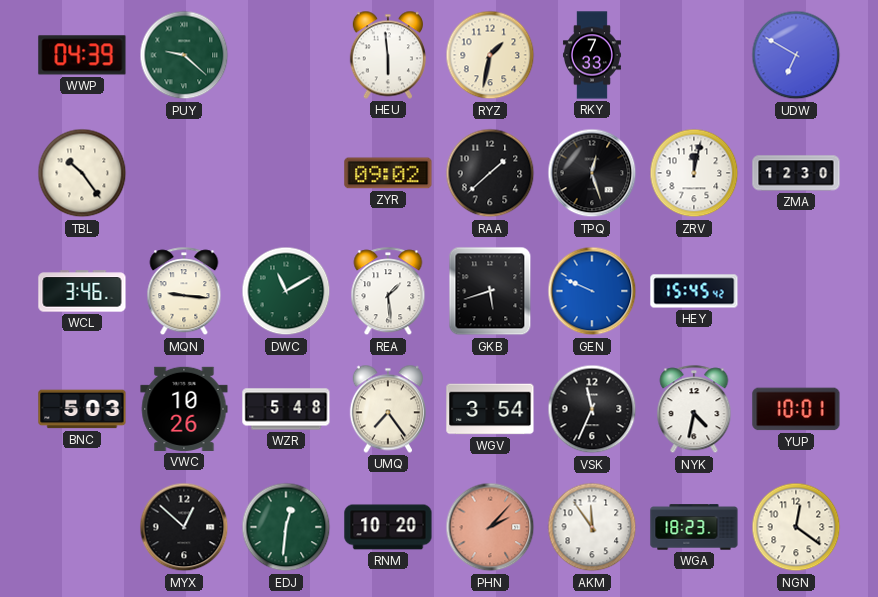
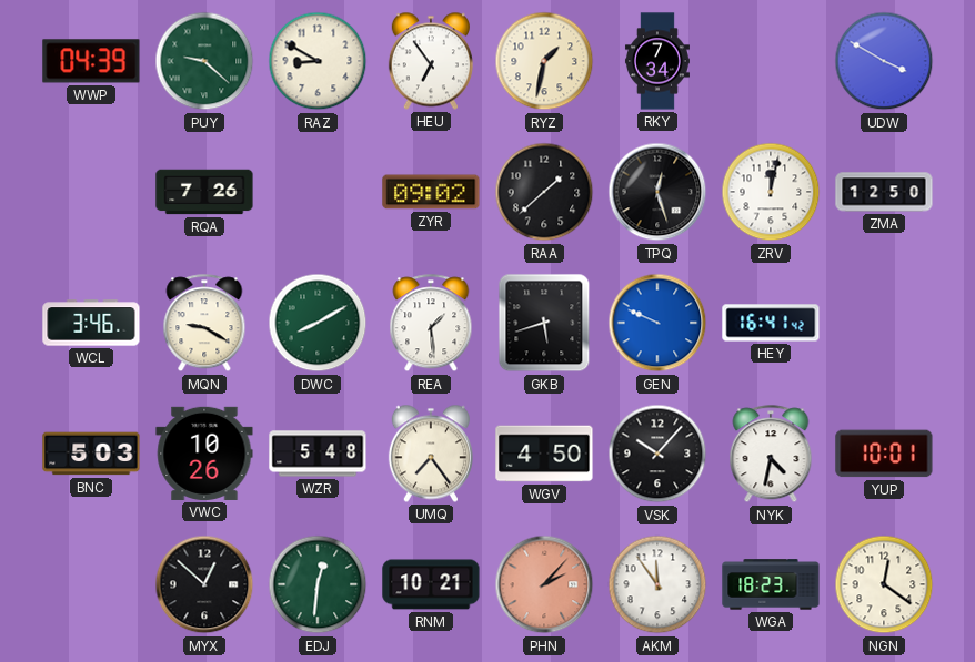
RAZ: none -> 8:50
HEU: 5:59 -> 6:54
RKY: 7:33 -> 7:34
UDW: 6:50 -> 3:50
TBL: 10:24 -> none
RQA: none -> 7:26
ZMA: 12:30 -> 12:50
MQN: 9:16 -> 9:20
DWC: 11:10 -> 8:10
HEY: 15:45 -> 16:41
WGV: 3:54 -> 4:50
VSK: 11:34 -> 10:07
RNM: 10:20 -> 10:21
